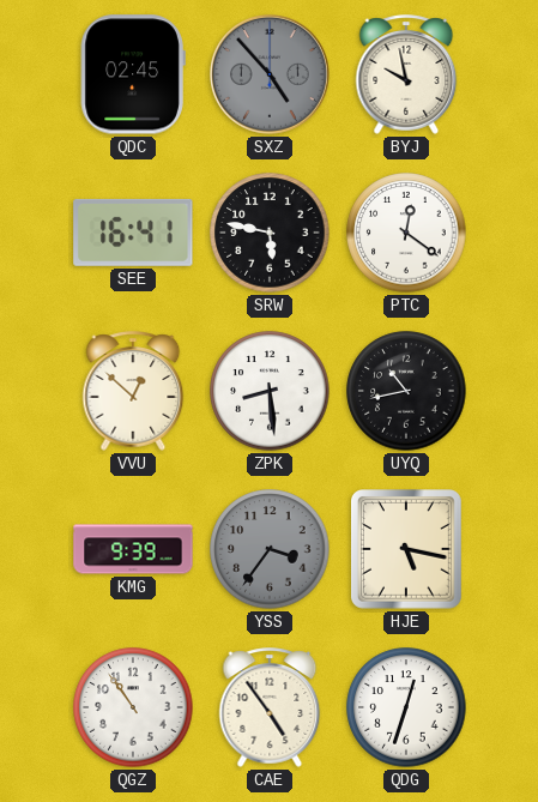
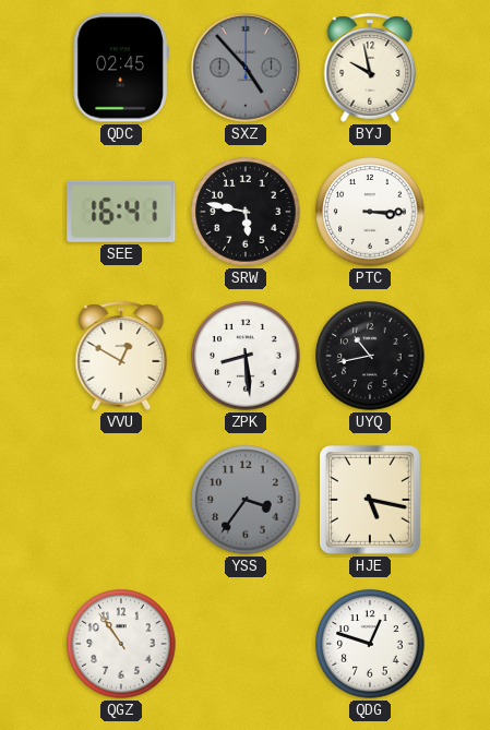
PTC: 12:21 -> 3:15
VVU: 12:52 -> 12:50
KMG: 9:39 -> none
CAE: 4:54 -> none
QDG: 12:33 -> 12:48
